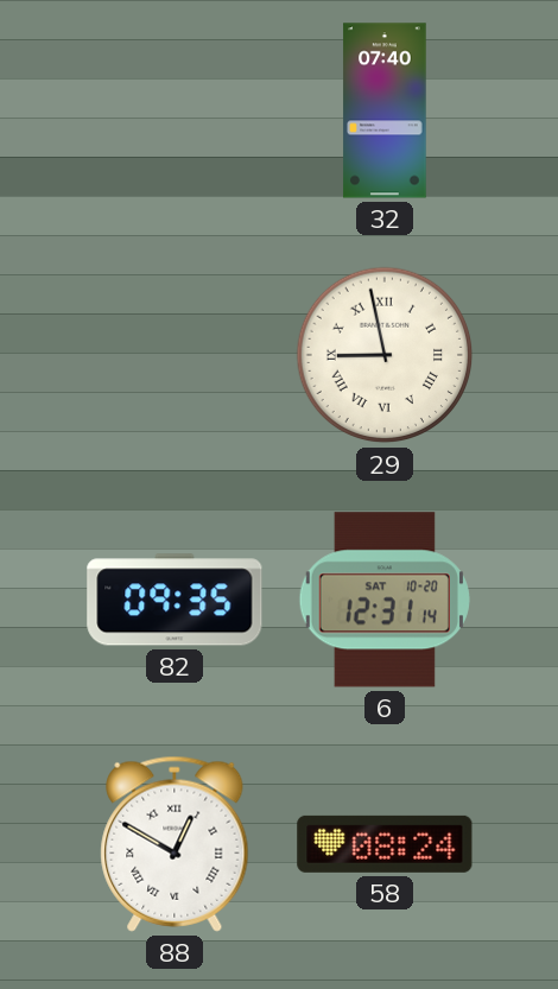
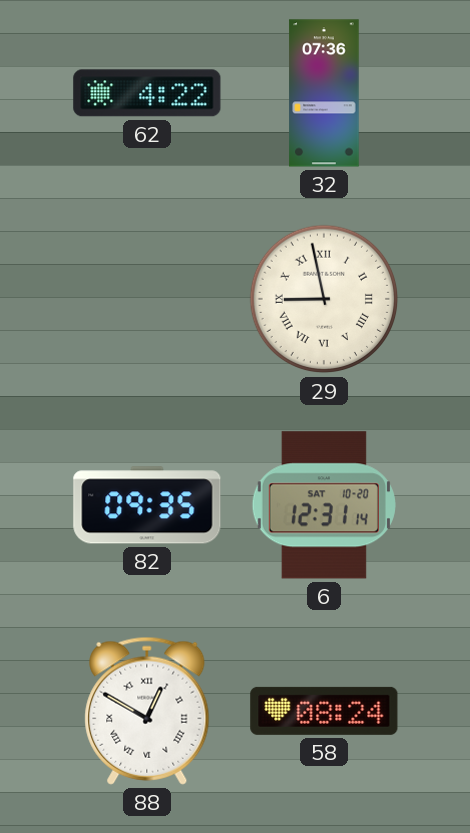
62: none -> 4:22
32: 07:40 -> 07:36
